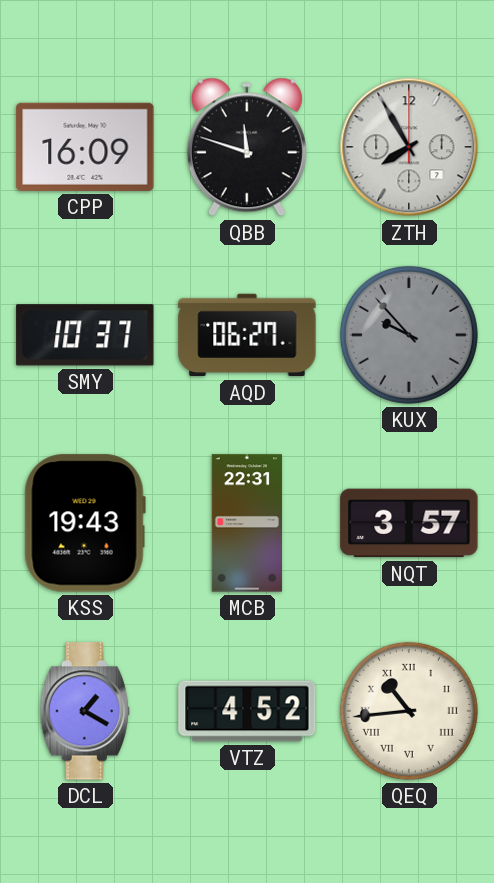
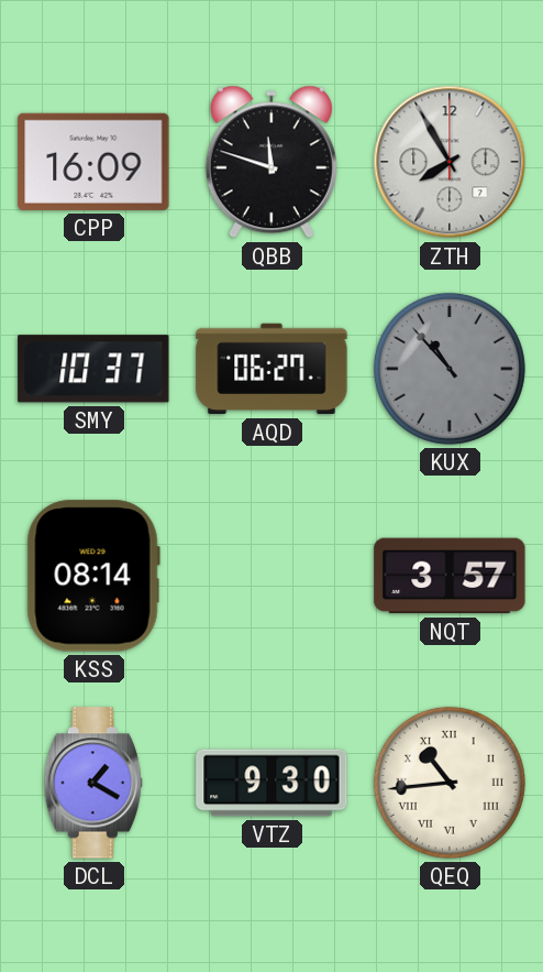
KUX: 9:53 -> 10:53
KSS: 19:43 -> 08:14
MCB: 22:31 -> none
VTZ: 4:52 -> 9:30
